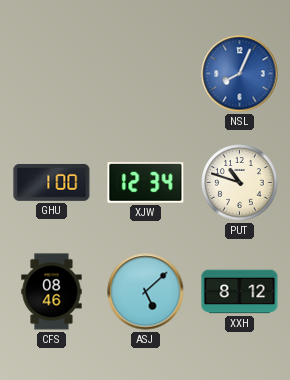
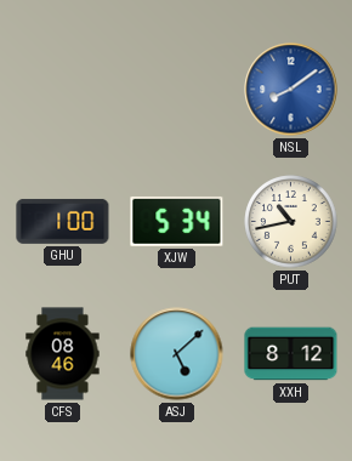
NSL: 8:04 -> 8:09
XJW: 12:34 -> 5:34
PUT: 10:48 -> 10:43
